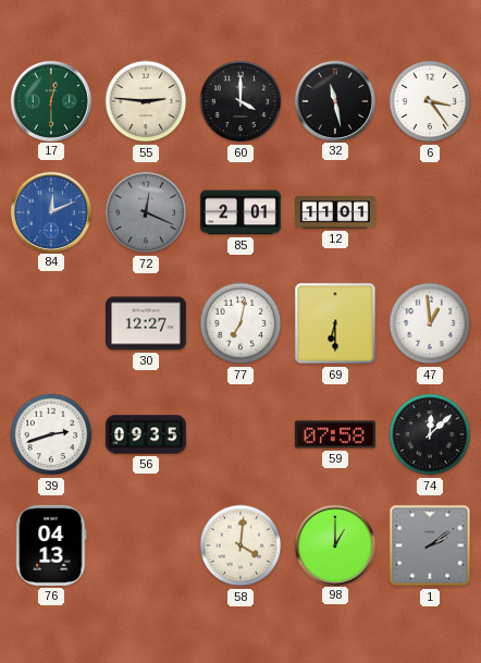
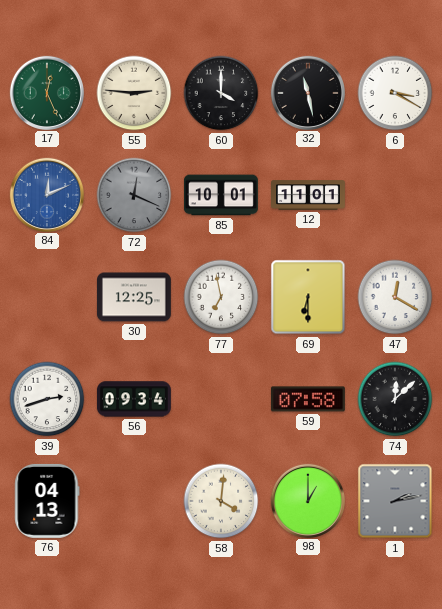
17: 12:30 -> 12:26
6: 3:24 -> 3:20
85: 2:01 -> 10:01
30: 12:27 -> 12:25
77: 7:02 -> 6:58
47: 12:59 -> 12:20
56: 09:35 -> 09:34
1: 2:09 -> 2:13
